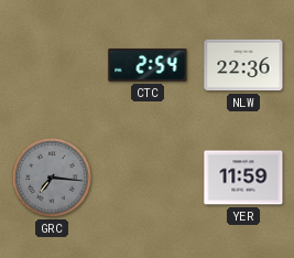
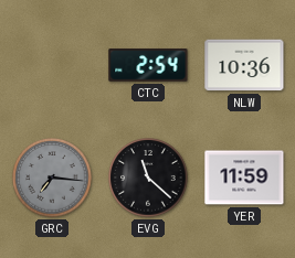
NLW: 22:36 -> 10:36
EVG: none -> 11:22
